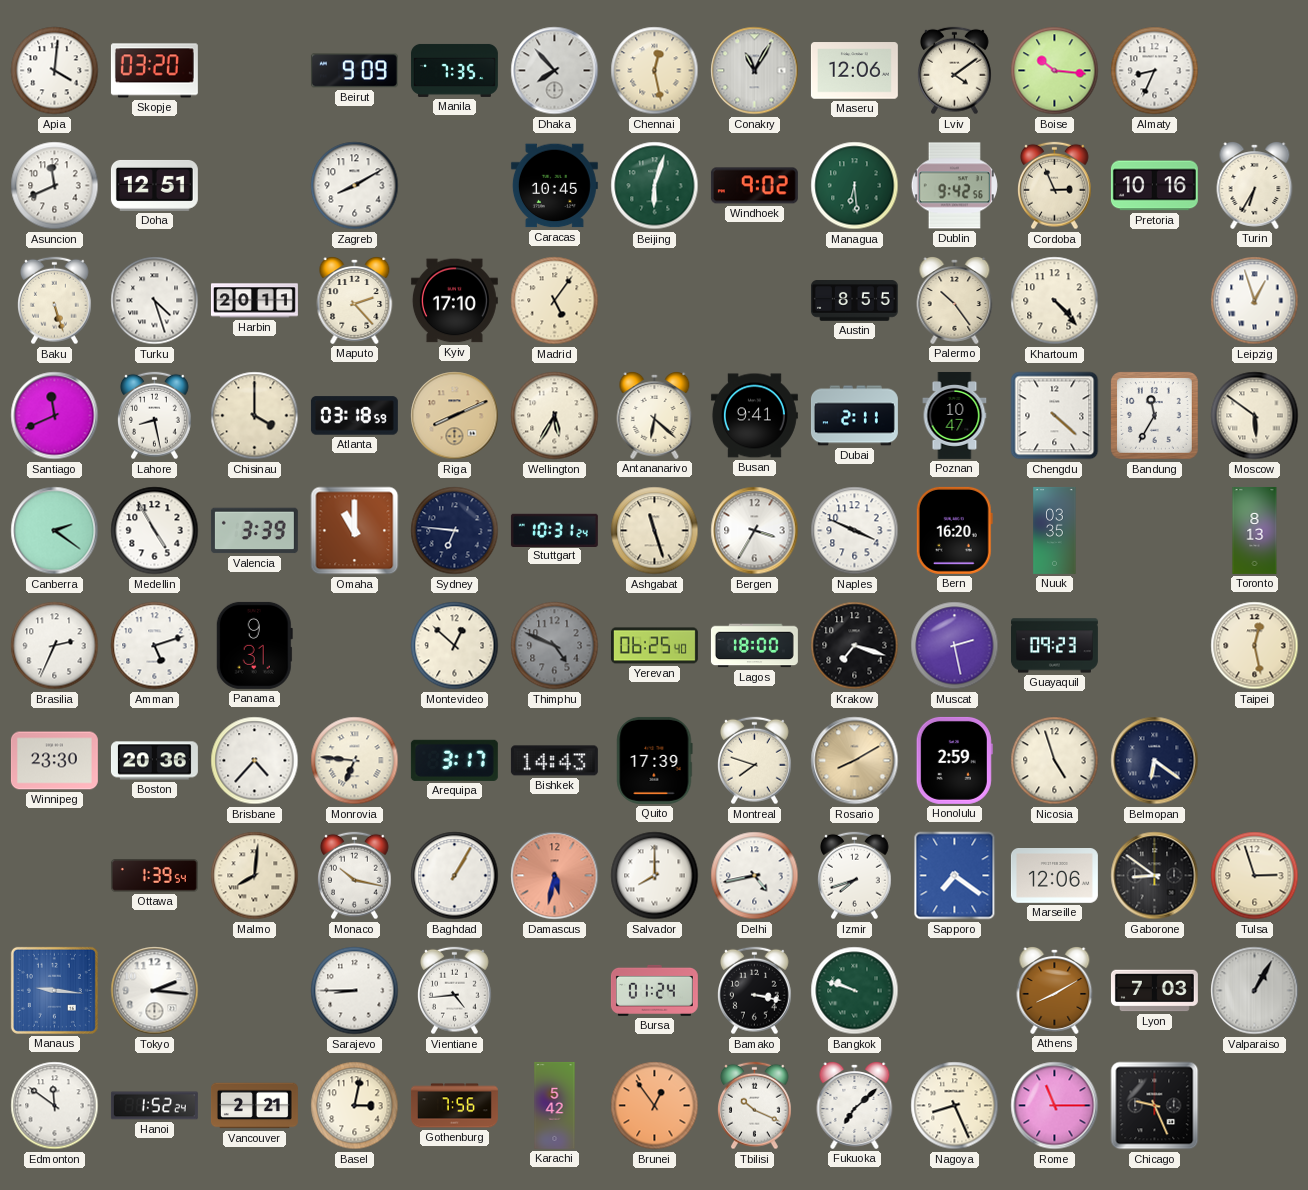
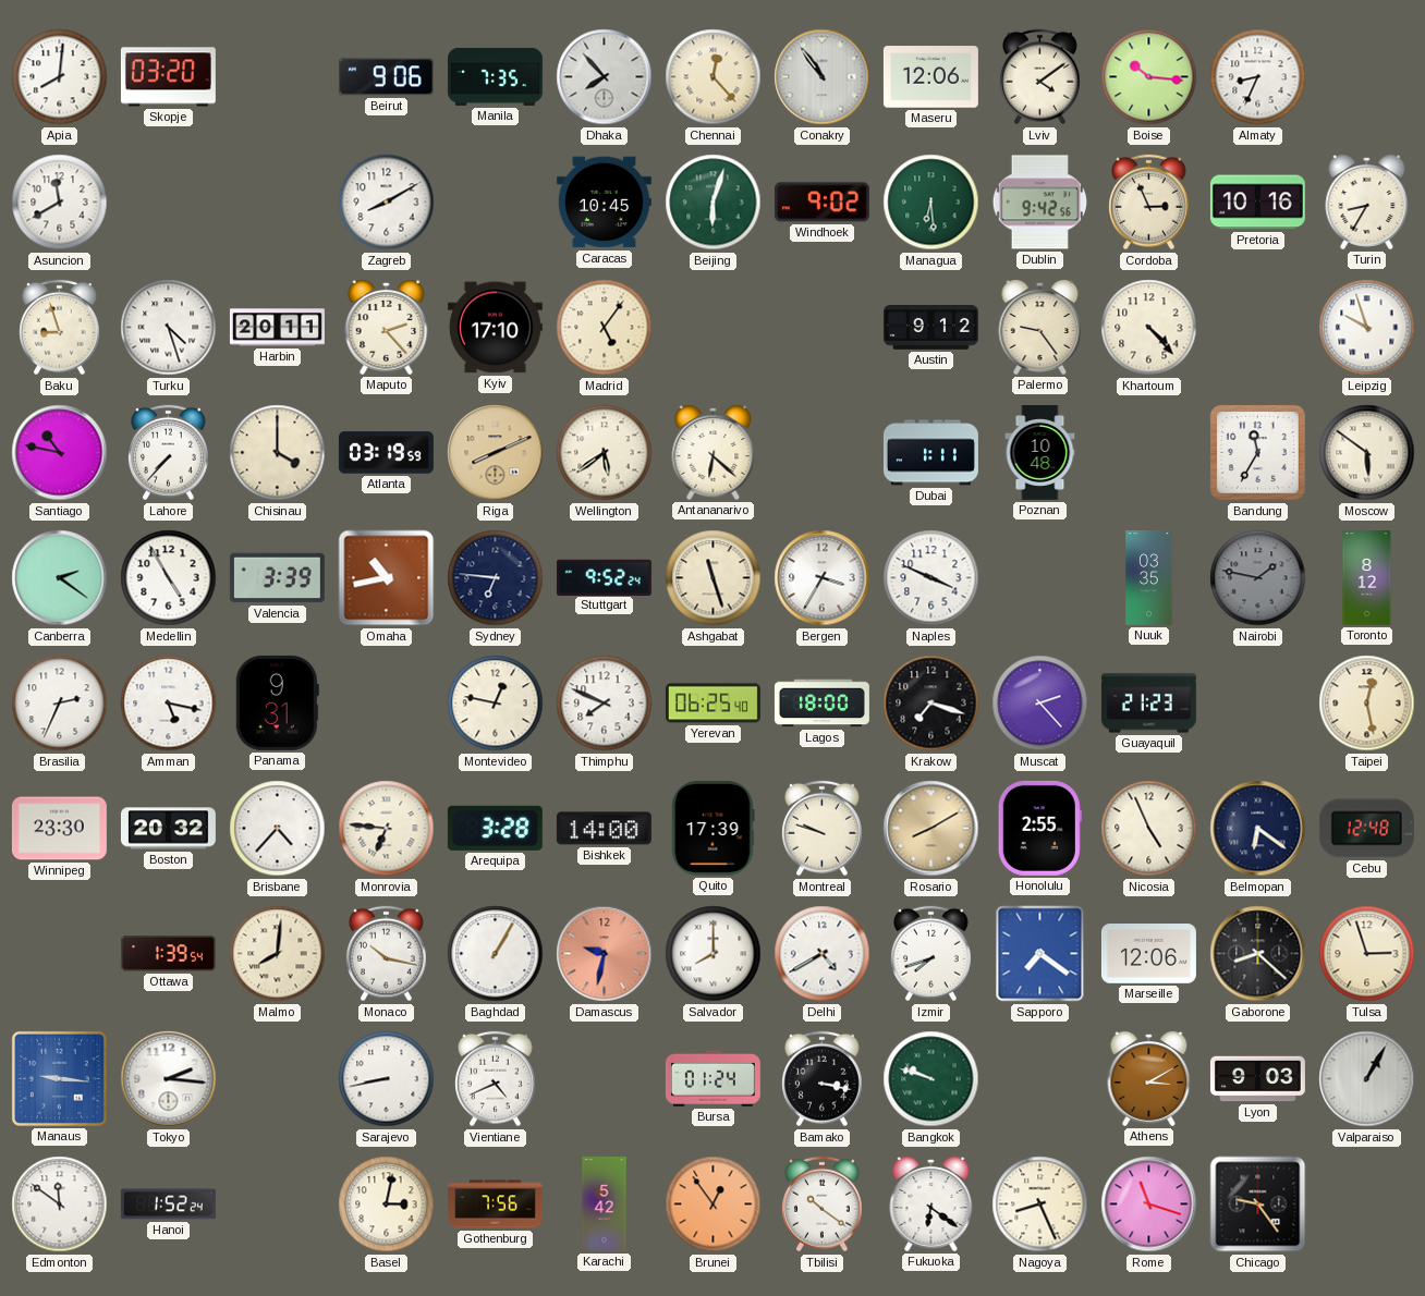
Apia: 4:01 -> 8:01
Beirut: 9:09 -> 9:06
Chennai: 12:28 -> 12:23
Conakry: 11:05 -> 10:54
Asuncion: 11:41 -> 11:40
Doha: 12:51 -> none
Turin: 6:35 -> 8:35
Baku: 5:27 -> 8:57
Austin: 8:55 -> 9:12
Palermo: 10:24 -> 9:24
Leipzig: 12:57 -> 9:57
Santiago: 11:41 -> 10:47
Lahore: 8:28 -> 7:37
Atlanta: 03:18 -> 03:19
Wellington: 5:35 -> 5:39
Busan: 9:41 -> none
Dubai: 2:11 -> 1:11
Poznan: 10:47 -> 10:48
Chengdu: 4:22 -> none
Omaha: 11:00 -> 10:43
Stuttgart: 10:31 -> 9:52
Bern: 16:20 -> none
Nairobi: none -> 1:47
Toronto: 8:13 -> 8:12
Amman: 5:12 -> 5:17
Montevideo: 12:52 -> 12:47
Thimphu: 4:49 -> 7:49
Thimphu dial: grey -> white
Muscat: 2:28 -> 2:23
Guayaquil: 09:23 -> 21:23
Boston: 20:36 -> 20:32
Arequipa: 3:17 -> 3:28
Bishkek: 14:43 -> 14:00
Montreal: 7:48 -> 9:48
Honolulu: 2:59 -> 2:55
Nicosia: 4:57 -> 4:56
Cebu: none -> 12:48
Damascus: 5:32 -> 9:32
Delhi: 4:43 -> 4:40
Gaborone: 8:51 -> 8:22
Sarajevo: 8:45 -> 8:43
Vientiane: 4:44 -> 4:41
Athens: 8:10 -> 3:10
Lyon: 7:03 -> 9:03
Vancouver: 2:21 -> none
Tbilisi: 10:19 -> 10:21
Fukuoka: 7:08 -> 6:21
Rome: 11:15 -> 11:18
Chicago: 9:26 -> 9:24
